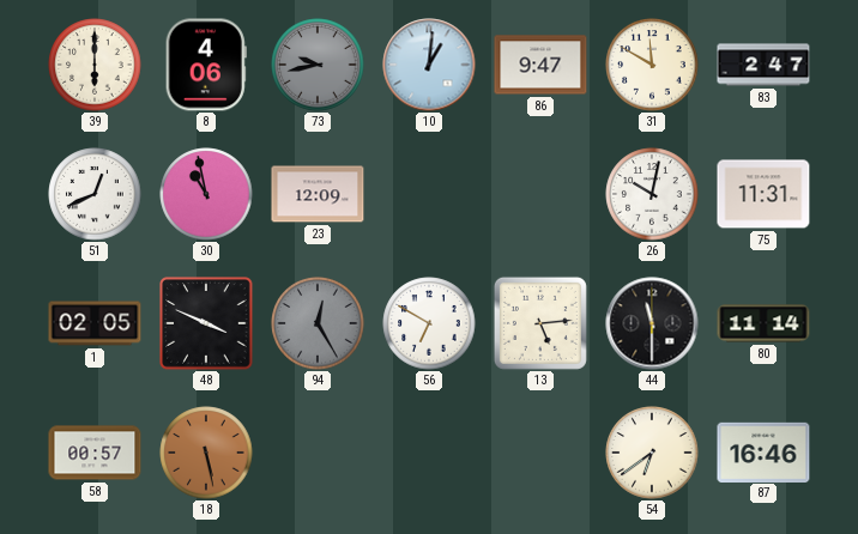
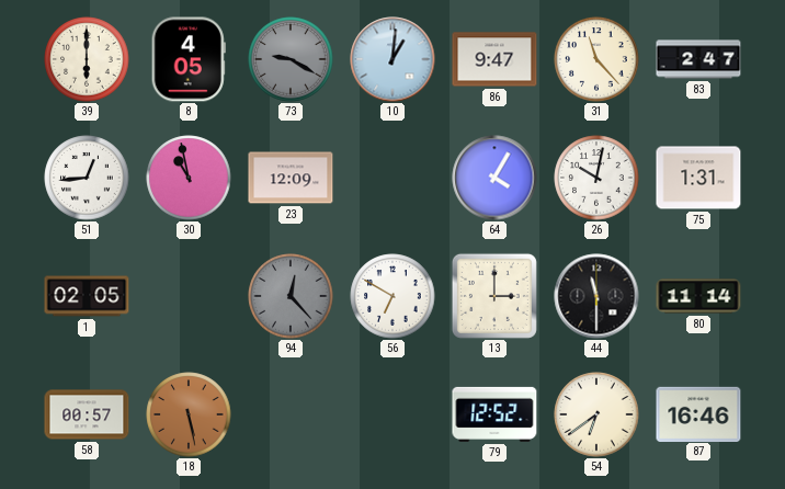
8: 4:06 -> 4:05
73: 9:43 -> 9:20
31: 11:50 -> 11:23
51: 12:41 -> 12:44
64: none -> 4:05
75: 11:31 -> 1:31
48: 3:49 -> none
94: 12:25 -> 12:23
13: 5:14 -> 3:00
79: none -> 12:52
